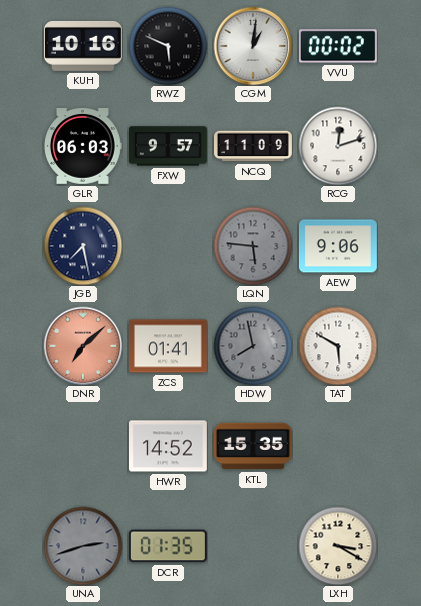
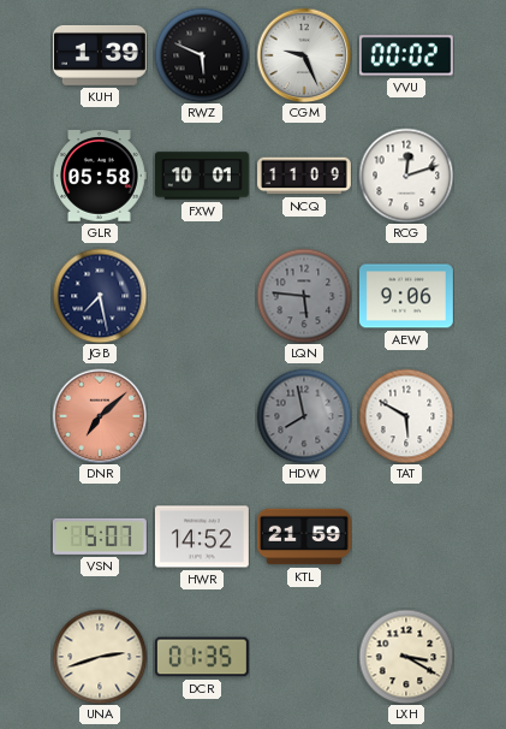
KUH: 10:16 -> 1:39
CGM: 1:01 -> 9:26
GLR: 06:03 -> 05:58
FXW: 9:57 -> 10:01
ZCS: 01:41 -> none
VSN: none -> 5:07
KTL: 15:35 -> 21:59
UNA dial: grey -> cream
